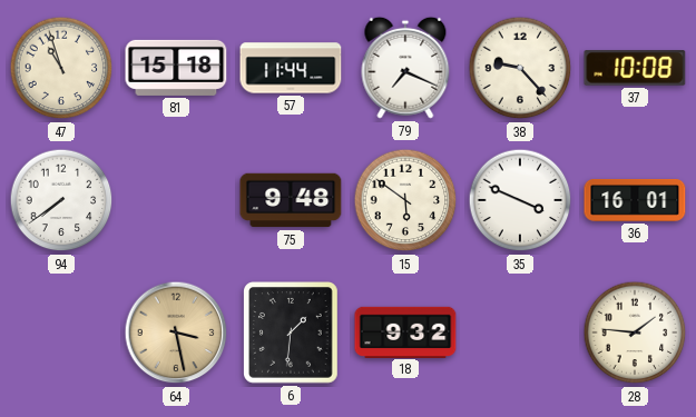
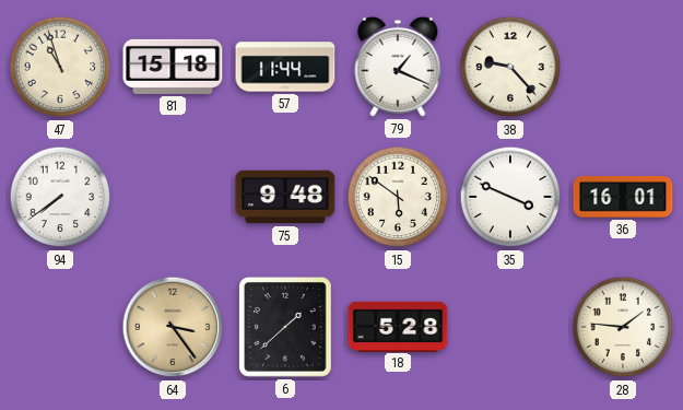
79: 7:19 -> 1:19
37: 10:08 -> none
64: 3:28 -> 3:24
6: 1:31 -> 1:38
18: 9:32 -> 5:28
